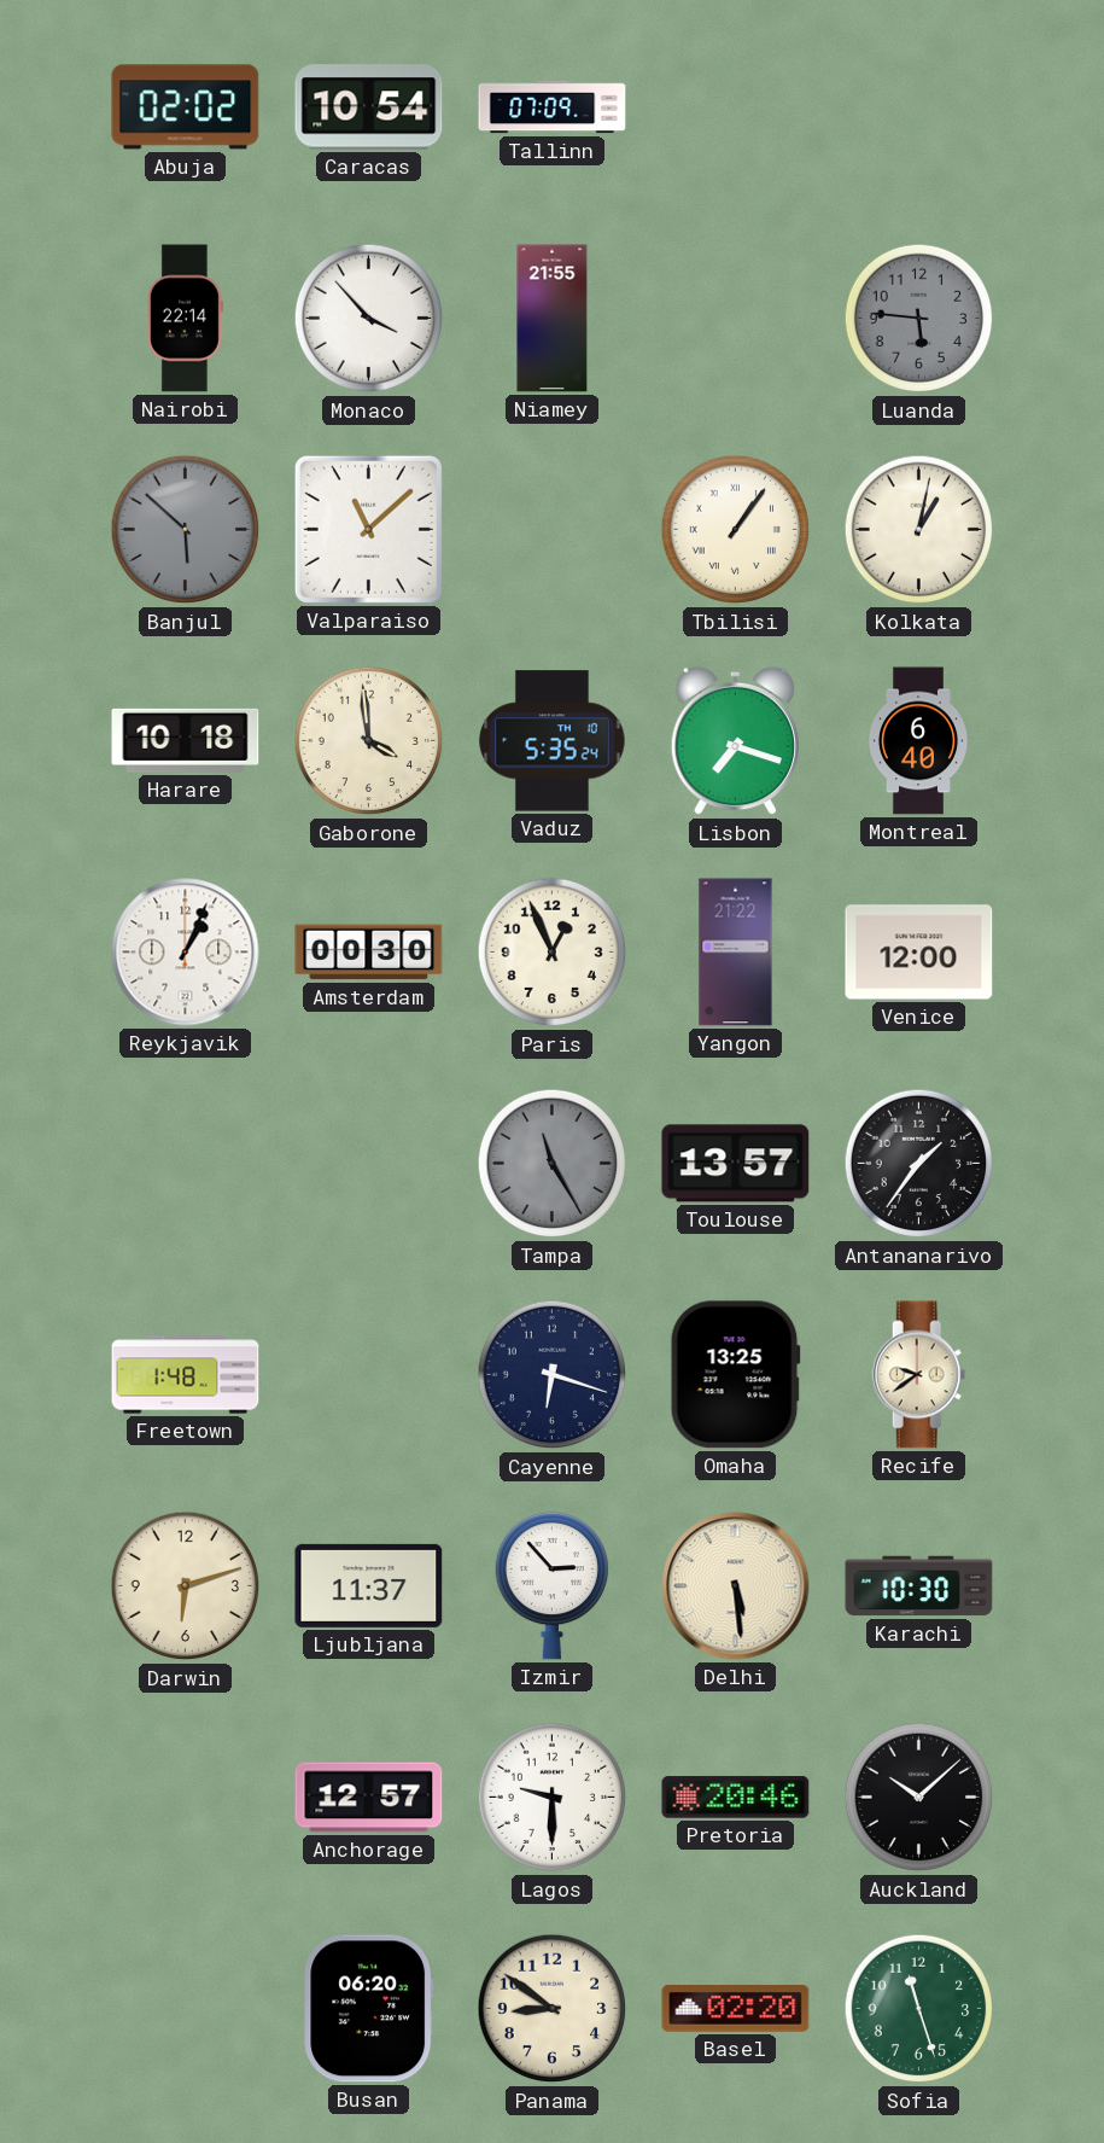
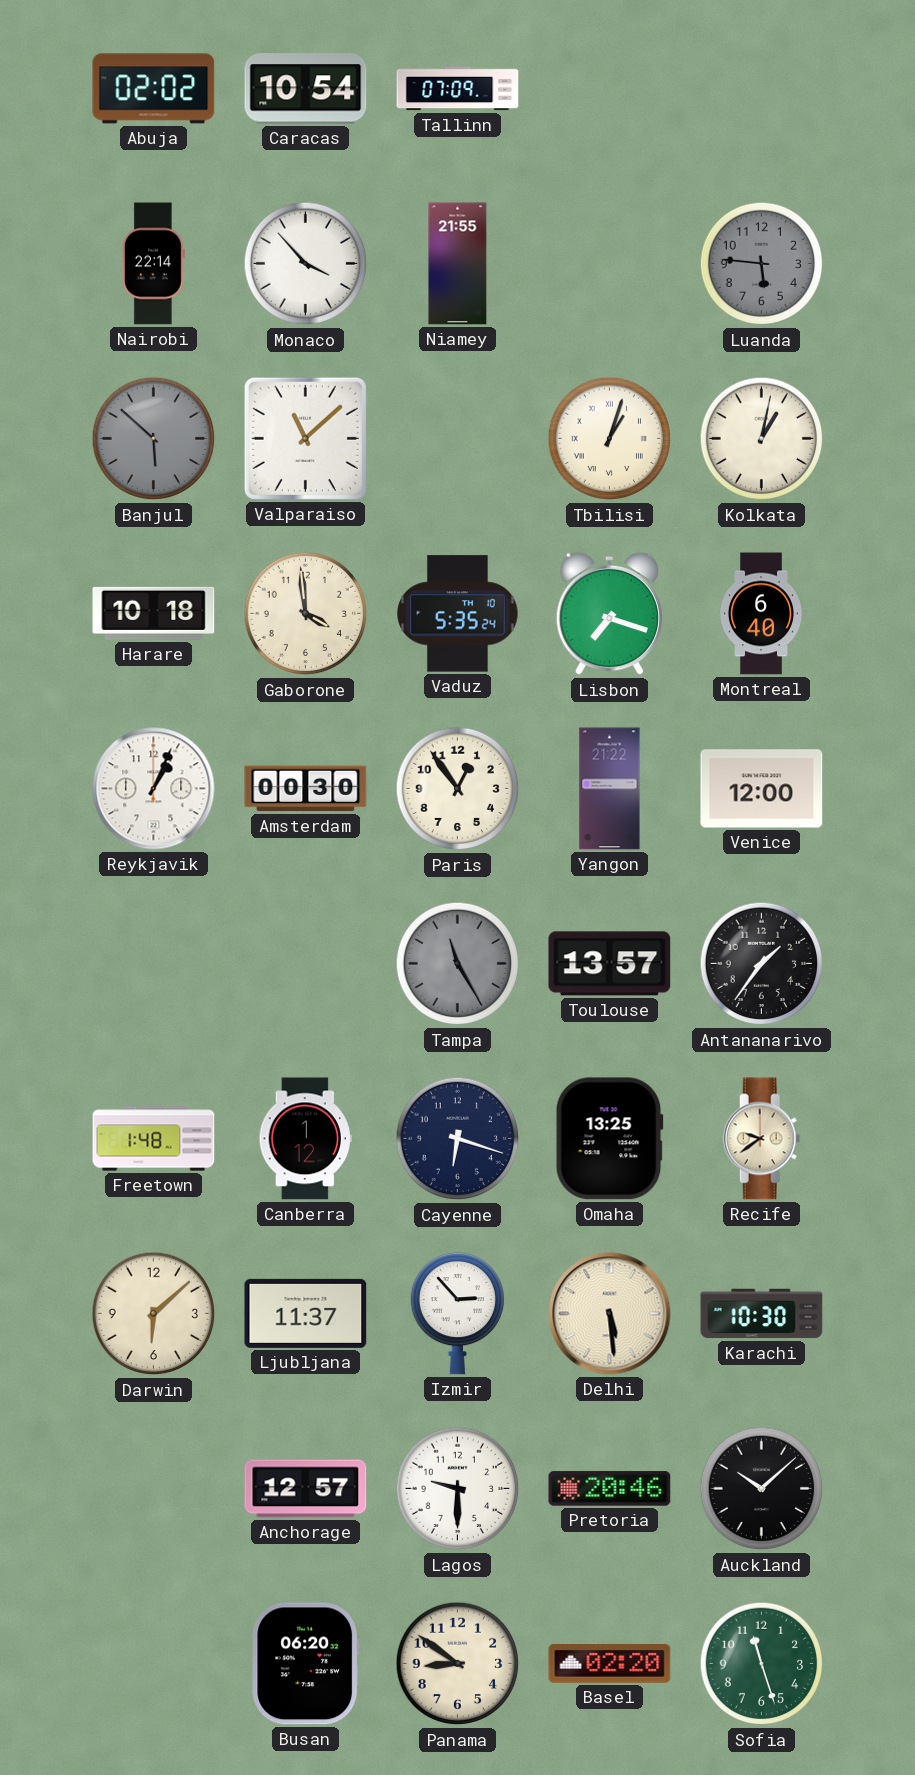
Tbilisi: 1:06 -> 1:03
Paris: 12:56 -> 12:54
Canberra: none -> 1:12
Darwin: 6:12 -> 6:08
